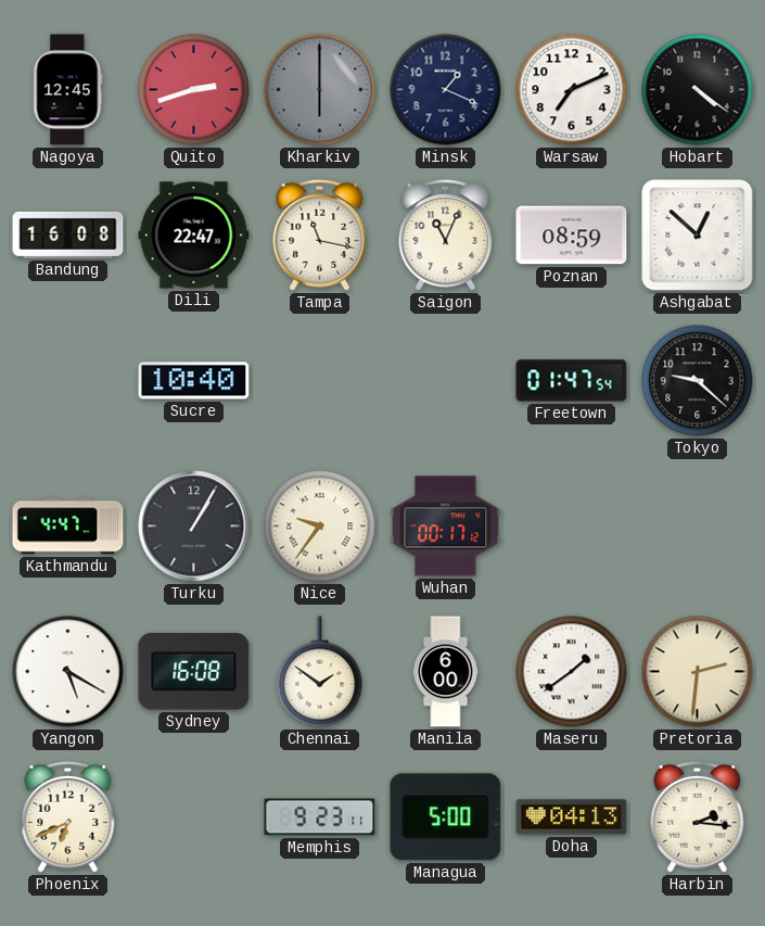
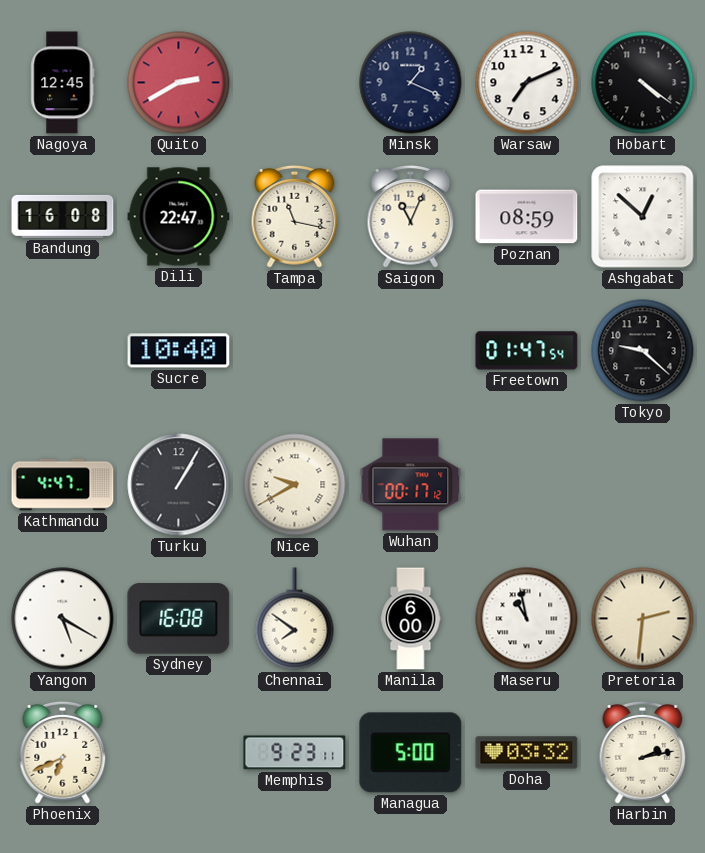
Quito: 2:42 -> 2:40
Kharkiv: 6:00 -> none
Nice: 9:36 -> 9:40
Chennai: 1:51 -> 7:51
Maseru: 1:39 -> 10:58
Doha: 04:13 -> 03:32
Harbin: 2:16 -> 2:13
